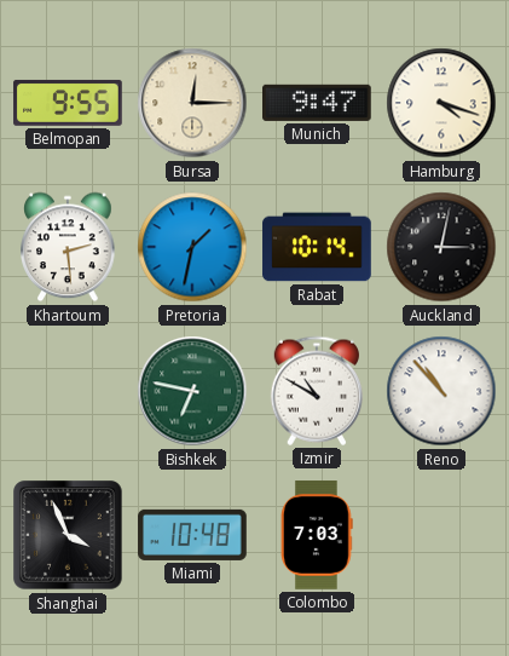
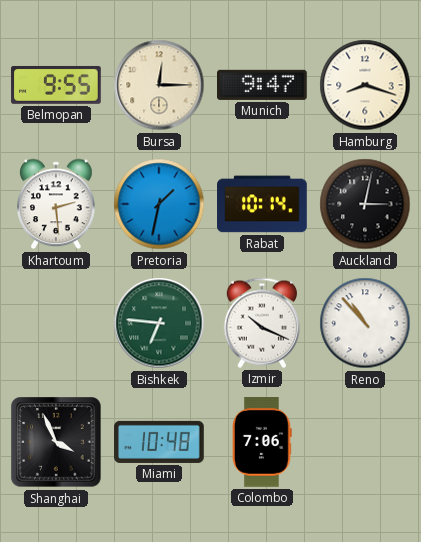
Hamburg: 4:18 -> 8:18
Bishkek: 6:47 -> 6:46
Izmir: 10:50 -> 10:19
Colombo: 7:03 -> 7:06
